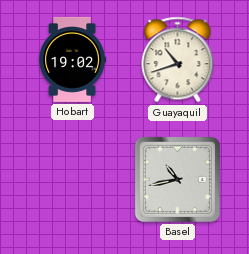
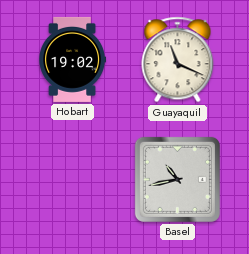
Guayaquil: 10:42 -> 11:19
